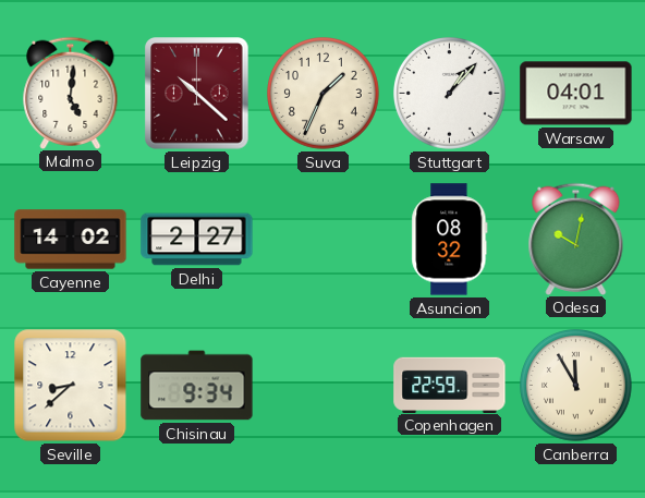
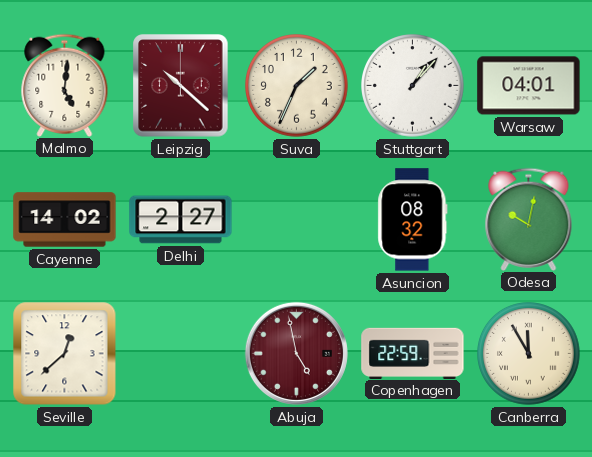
Seville: 8:38 -> 12:38
Chisinau: 9:34 -> none
Abuja: none -> 4:58
